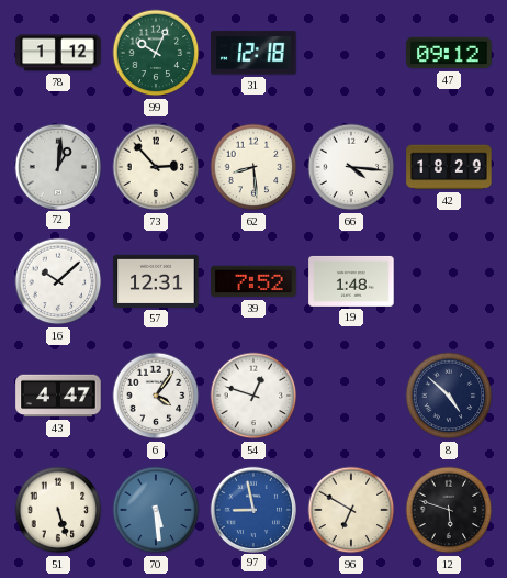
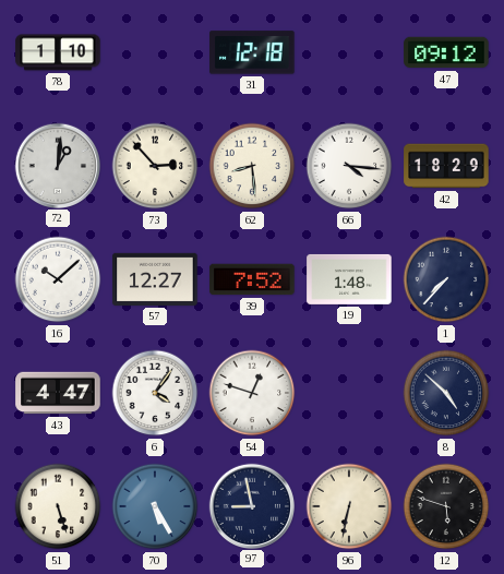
78: 1:12 -> 1:10
99: 10:04 -> none
57: 12:31 -> 12:27
1: none -> 7:37
70: 5:29 -> 5:25
97 dial: blue -> navy
96: 6:50 -> 6:32
